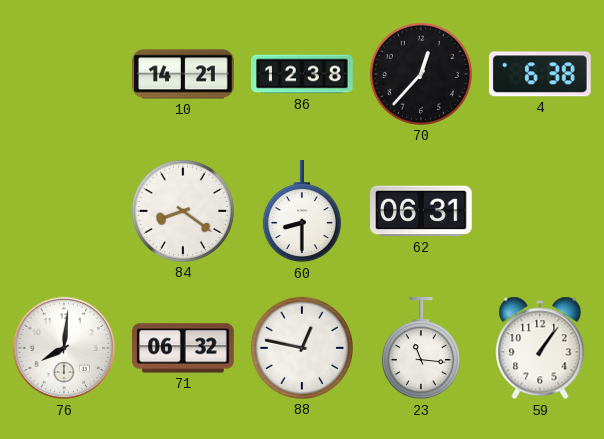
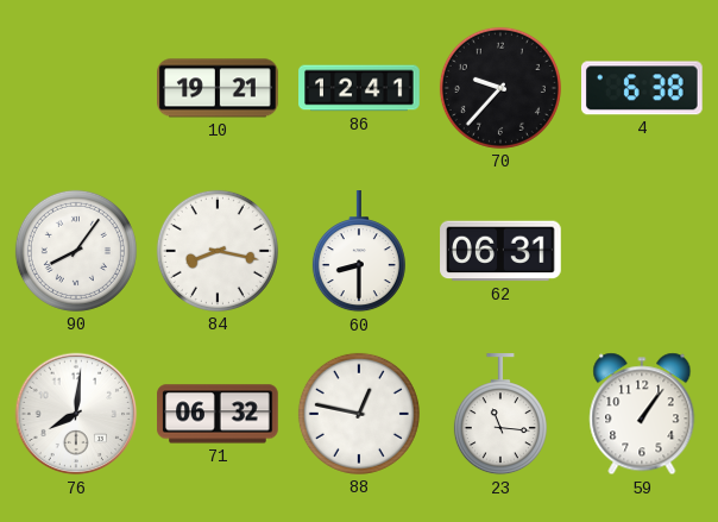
10: 14:21 -> 19:21
86: 12:38 -> 12:41
70: 12:37 -> 9:37
90: none -> 8:06
84: 8:21 -> 8:17
